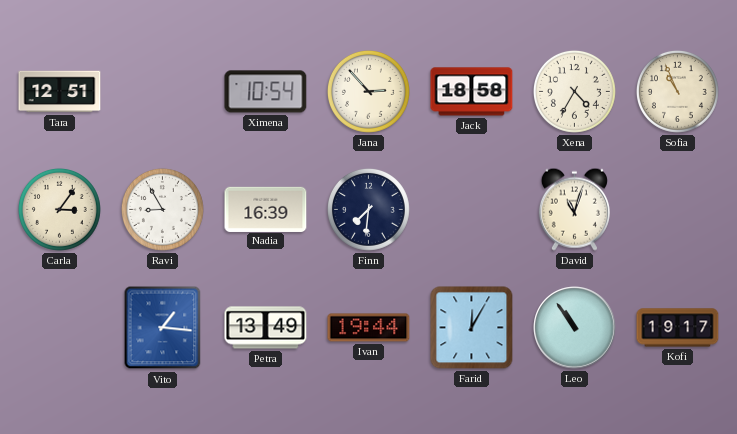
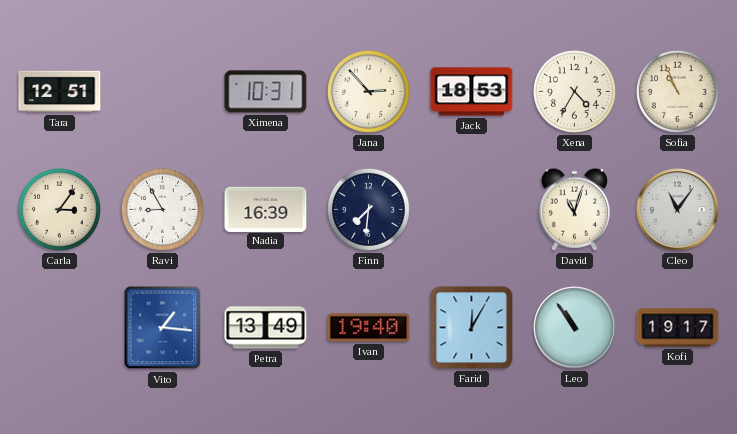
Ximena: 10:54 -> 10:31
Jack: 18:58 -> 18:53
Cleo: none -> 11:06
Ivan: 19:44 -> 19:40
